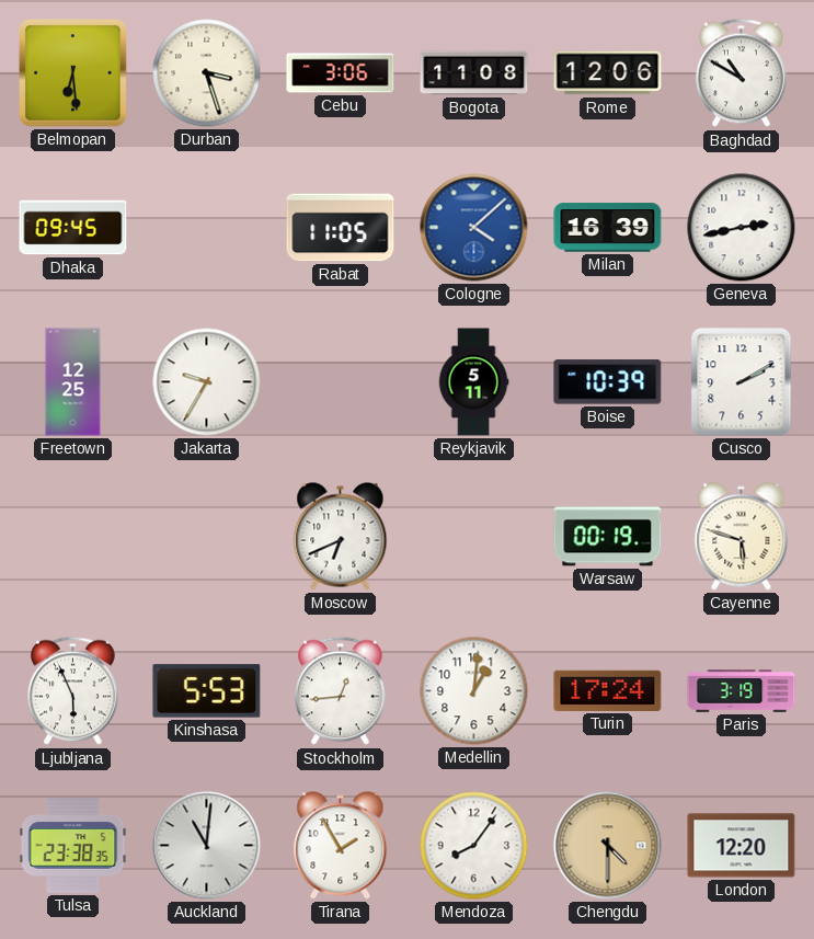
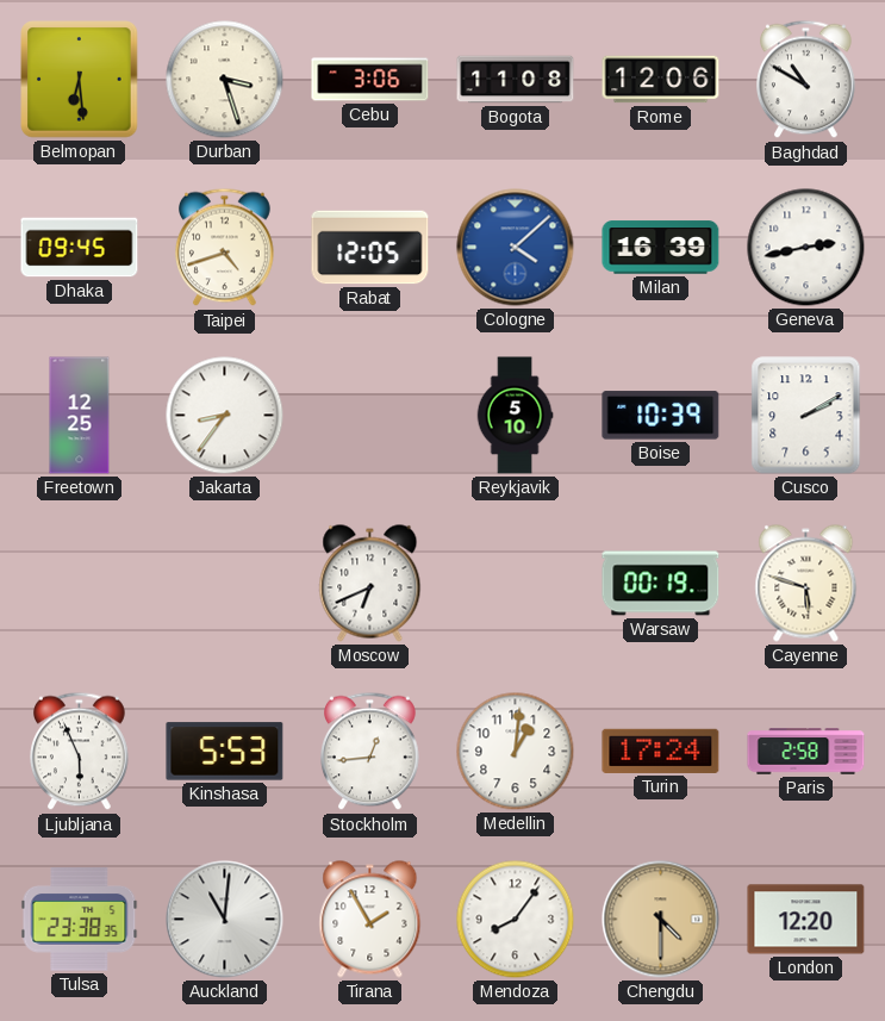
Taipei: none -> 4:42
Rabat: 11:05 -> 12:05
Jakarta: 9:35 -> 8:36
Reykjavik: 5:11 -> 5:10
Paris: 3:19 -> 2:58
